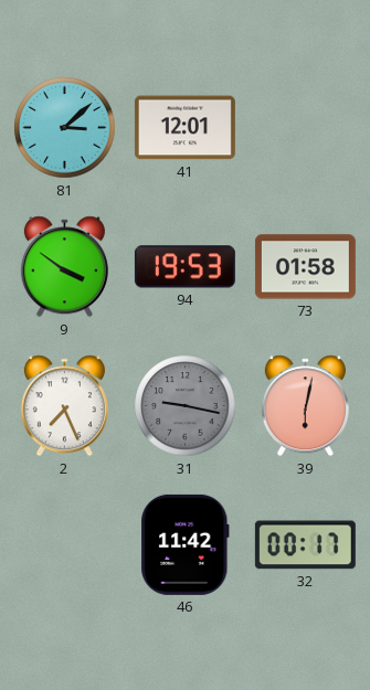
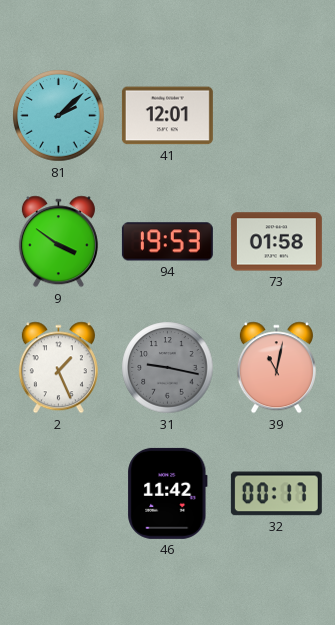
81: 3:08 -> 2:08
2: 7:26 -> 1:26
39: 6:02 -> 11:02
